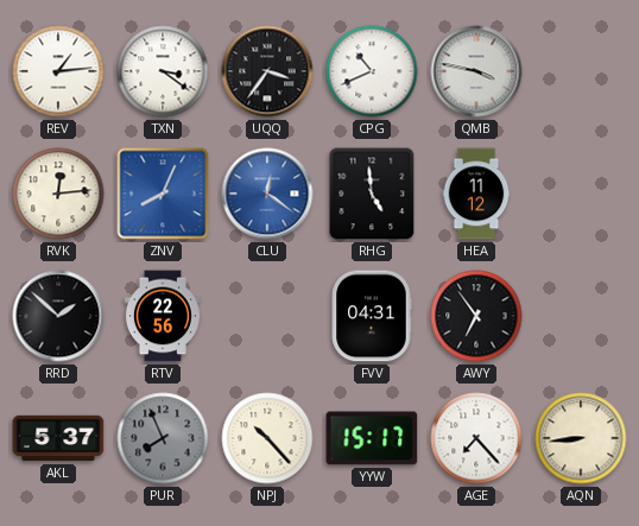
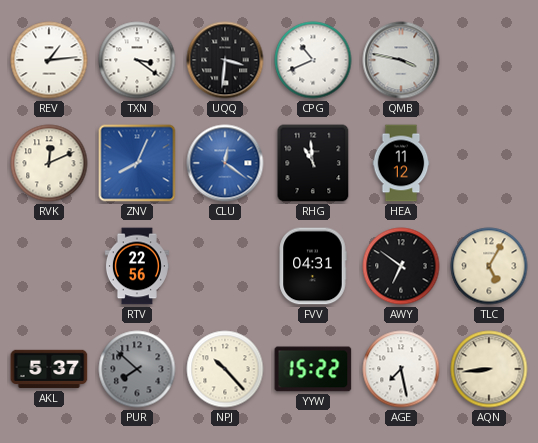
UQQ: 3:36 -> 3:31
RVK: 12:14 -> 12:11
RHG: 4:59 -> 10:59
RRD: 1:52 -> none
AWY: 6:54 -> 6:51
TLC: none -> 5:05
PUR: 7:56 -> 7:52
YYW: 15:17 -> 15:22
AGE: 7:23 -> 7:28
